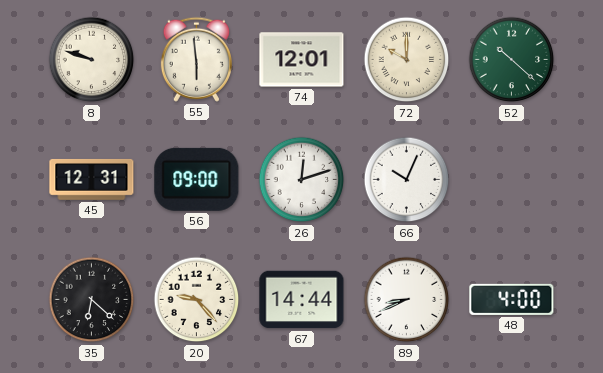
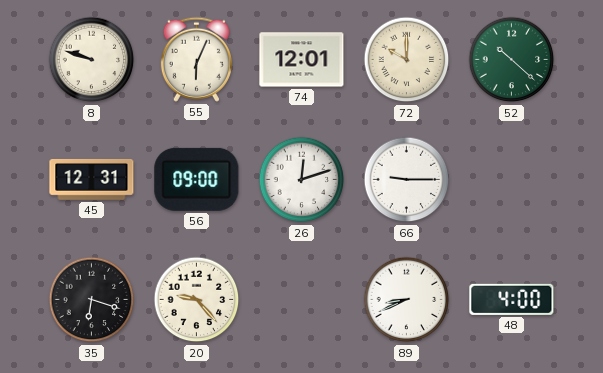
55: 5:59 -> 6:04
66: 10:04 -> 9:15
35: 6:22 -> 6:18
67: 14:44 -> none
